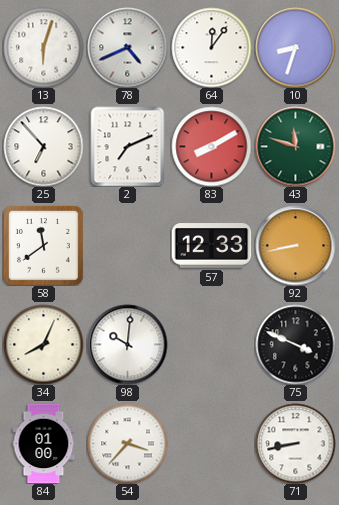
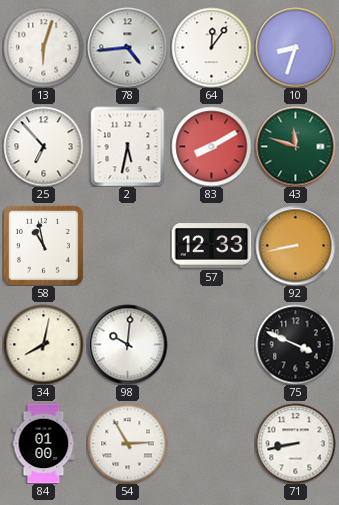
78: 4:41 -> 4:44
2: 7:11 -> 5:32
58: 11:39 -> 10:58
34: 8:04 -> 8:02
54: 3:37 -> 2:55
